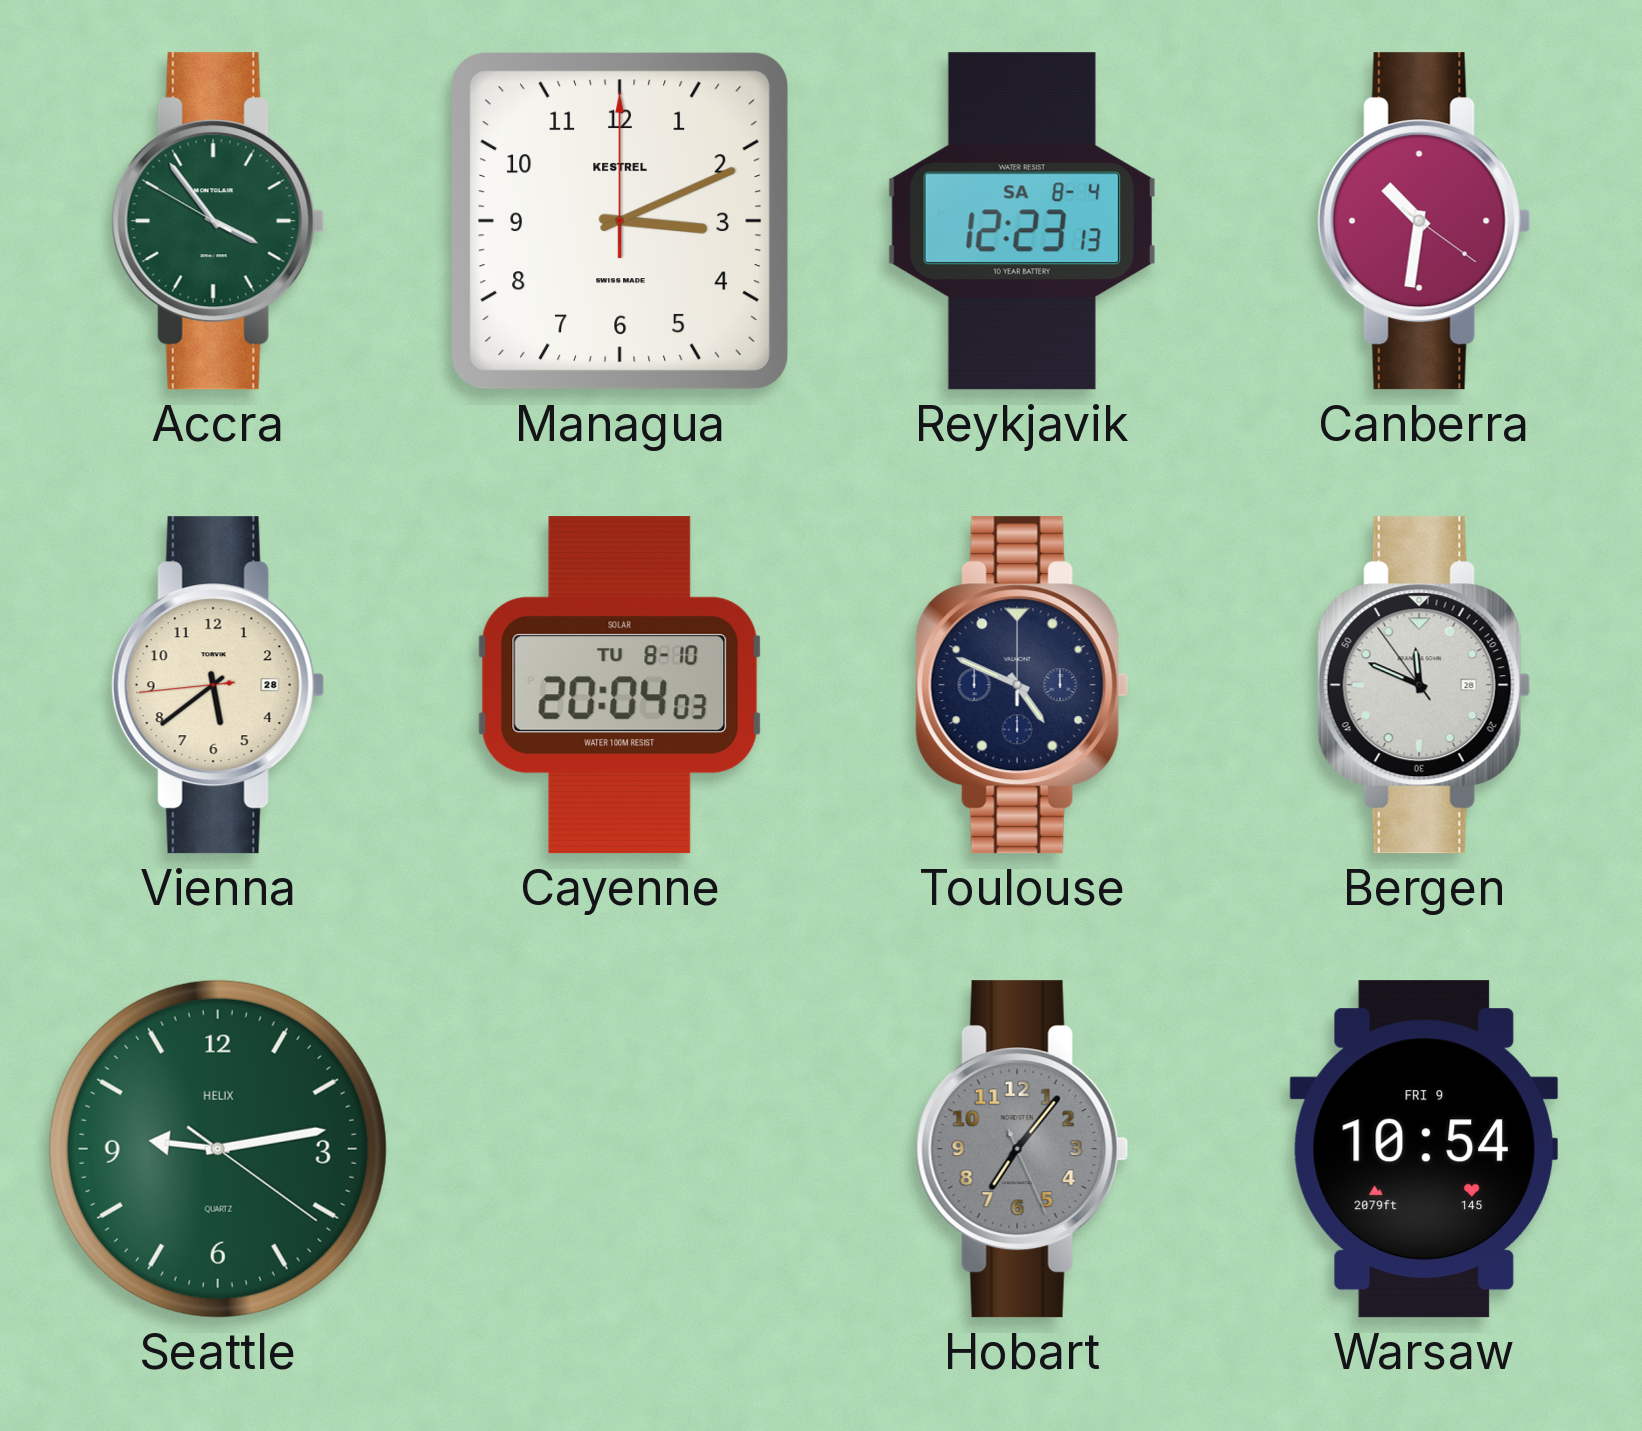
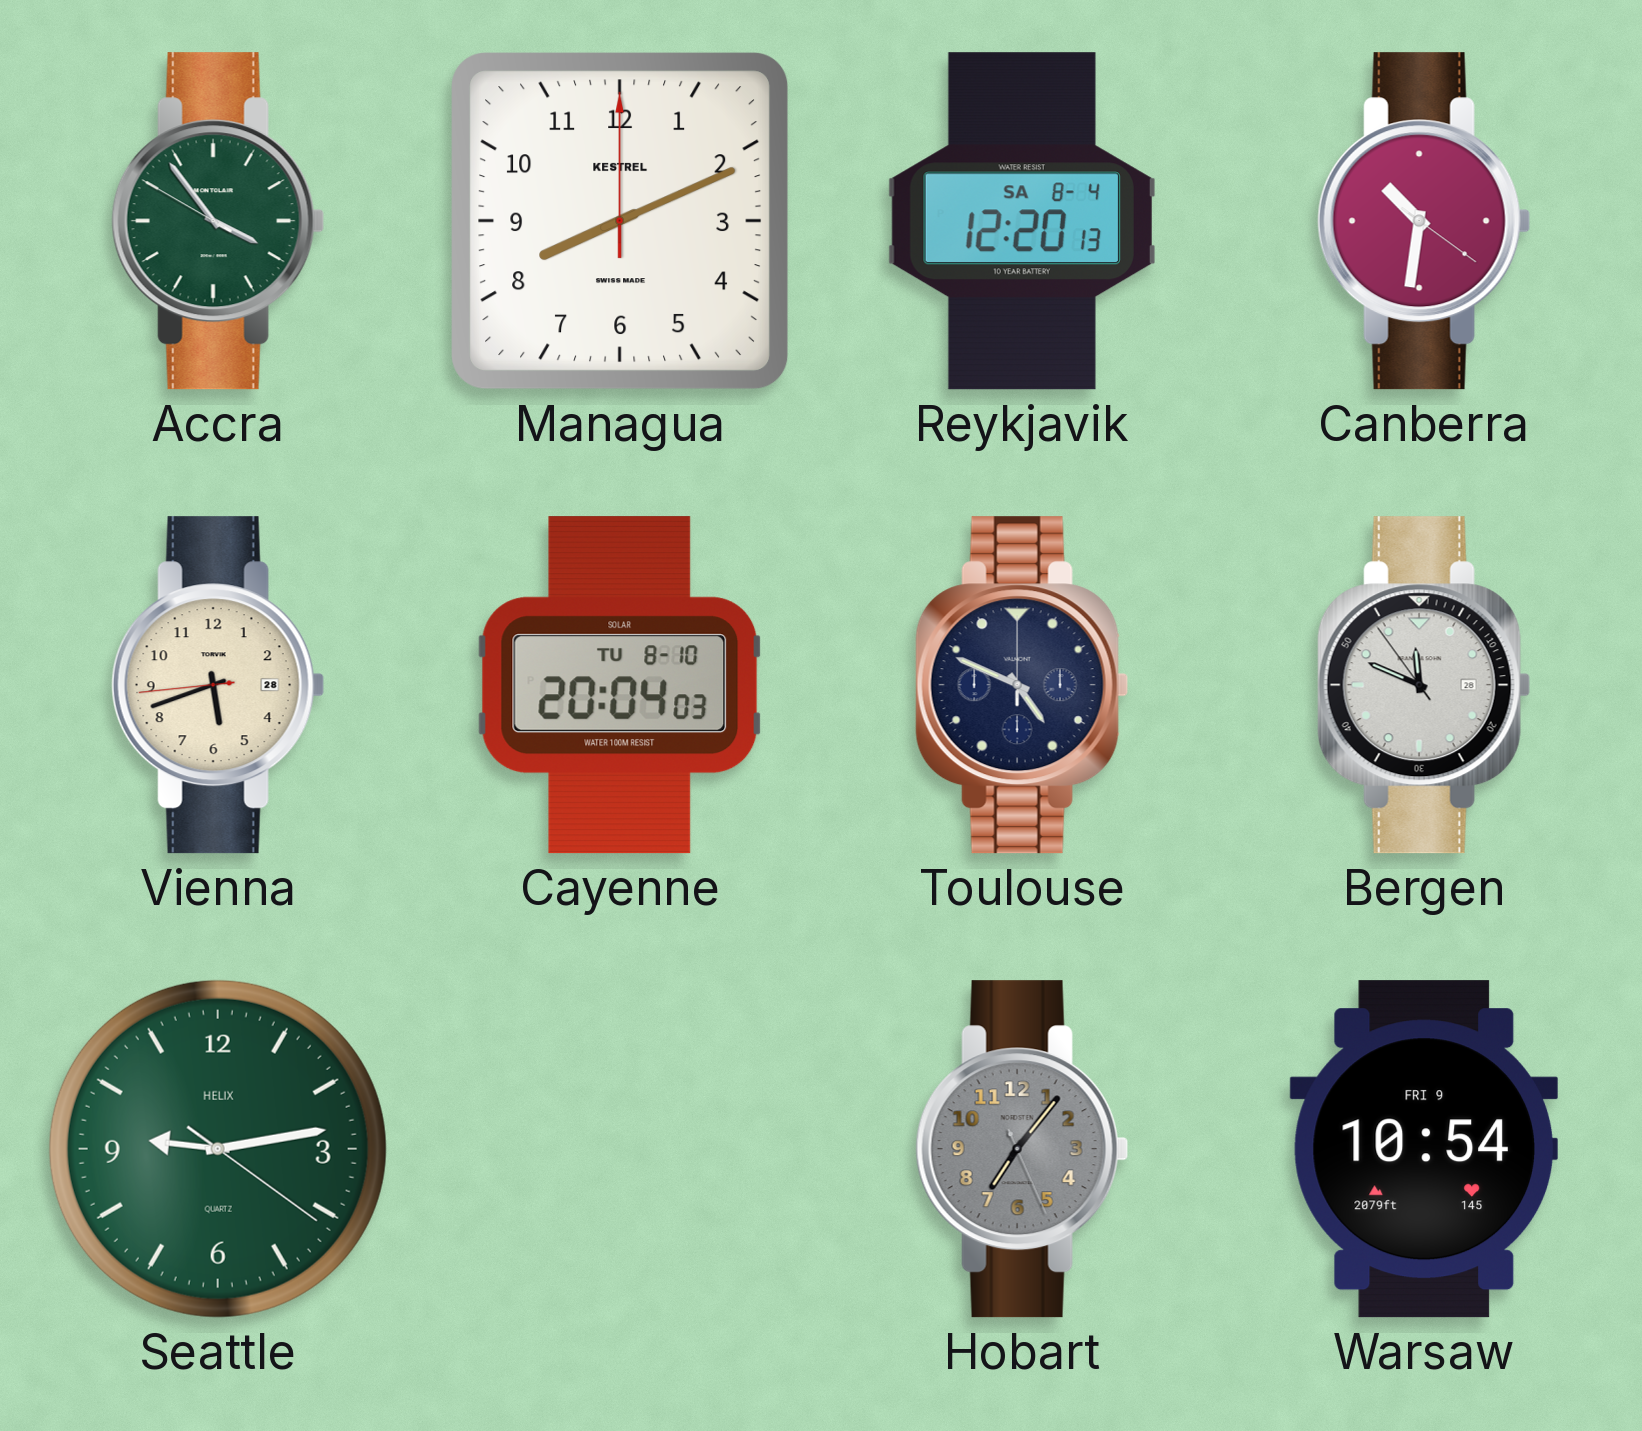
Managua: 3:11 -> 8:11
Reykjavik: 12:23 -> 12:20
Vienna: 5:38 -> 5:41
